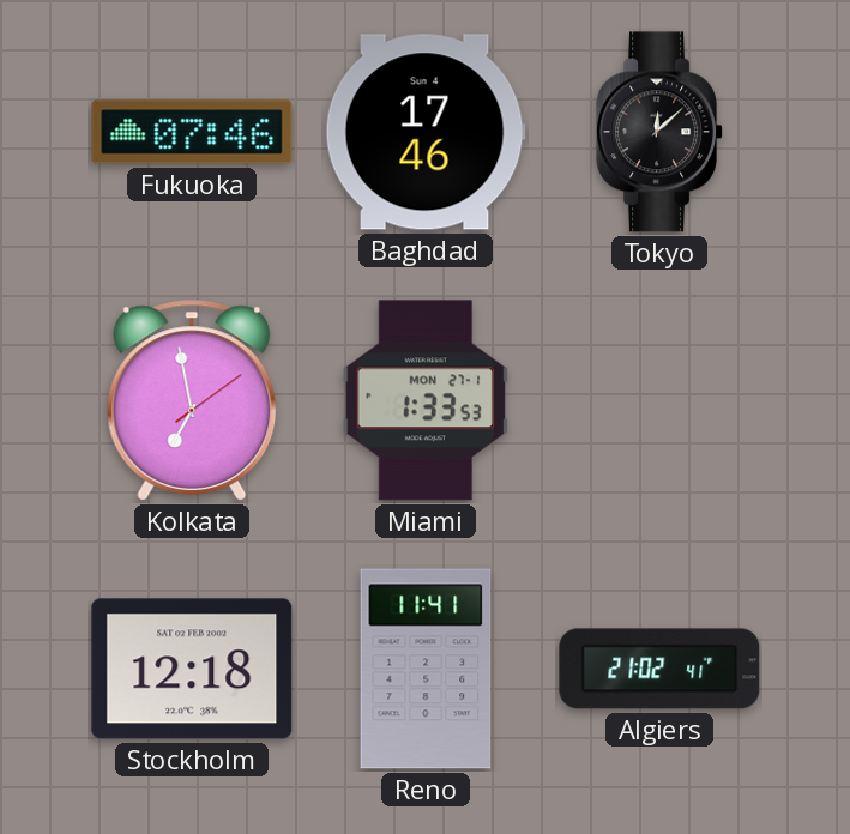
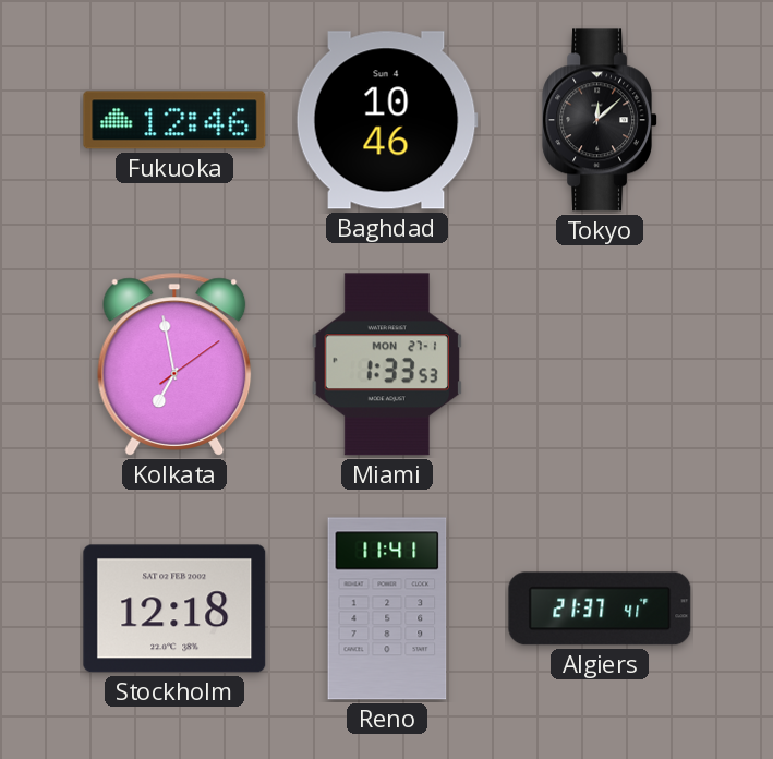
Fukuoka: 07:46 -> 12:46
Baghdad: 17:46 -> 10:46
Algiers: 21:02 -> 21:37
